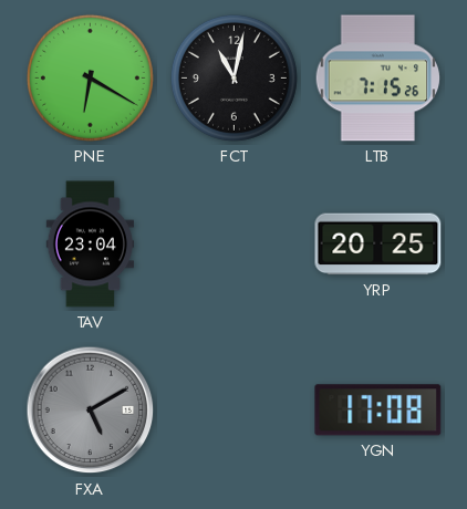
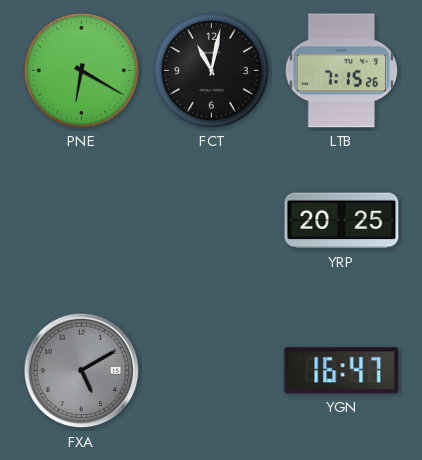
TAV: 23:04 -> none
YGN: 17:08 -> 16:47
